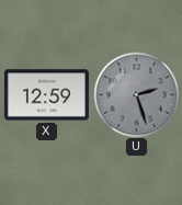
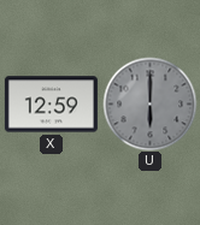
U: 2:27 -> 6:00
